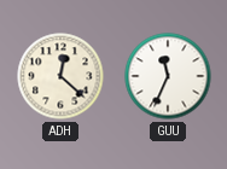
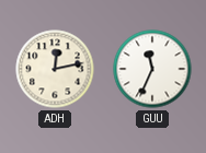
ADH: 12:22 -> 12:13
